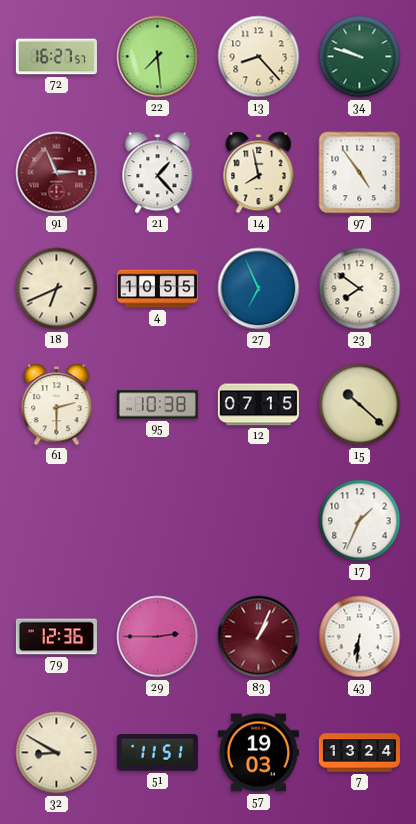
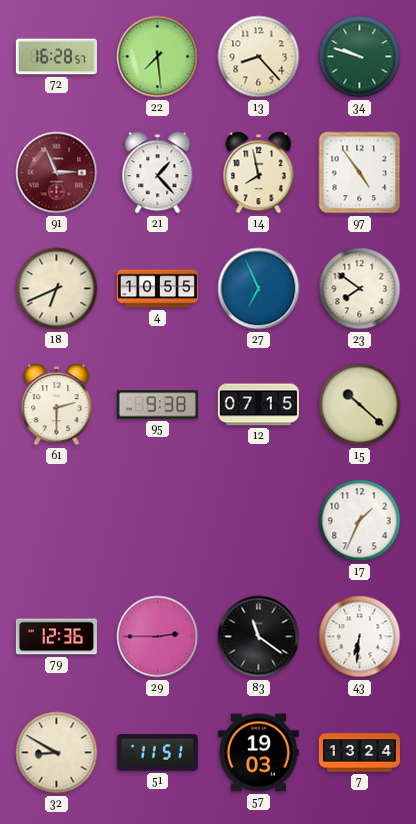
72: 16:27 -> 16:28
95: 10:38 -> 9:38
83: 1:04 -> 11:21
83 dial: burgundy -> black
